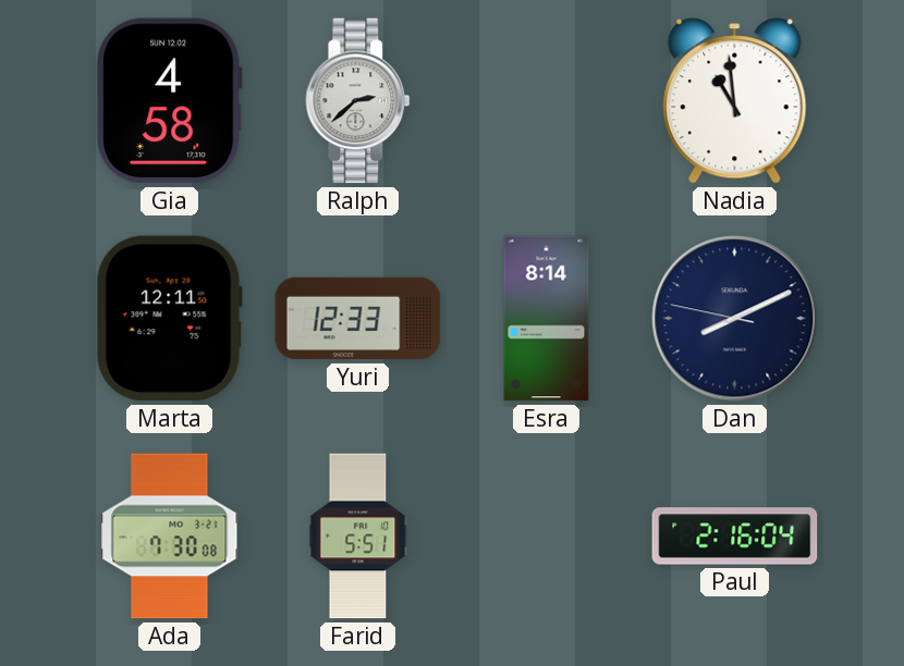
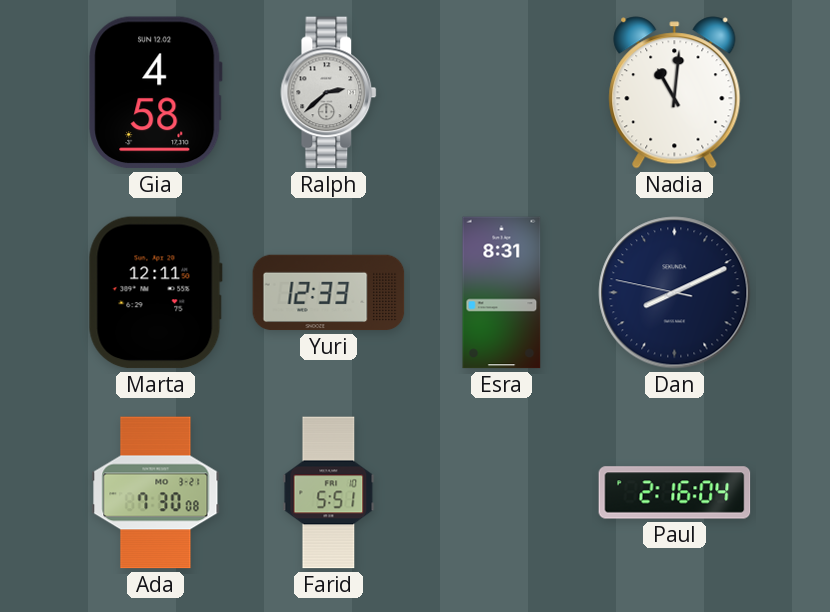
Nadia: 10:59 -> 11:01
Esra: 8:14 -> 8:31
